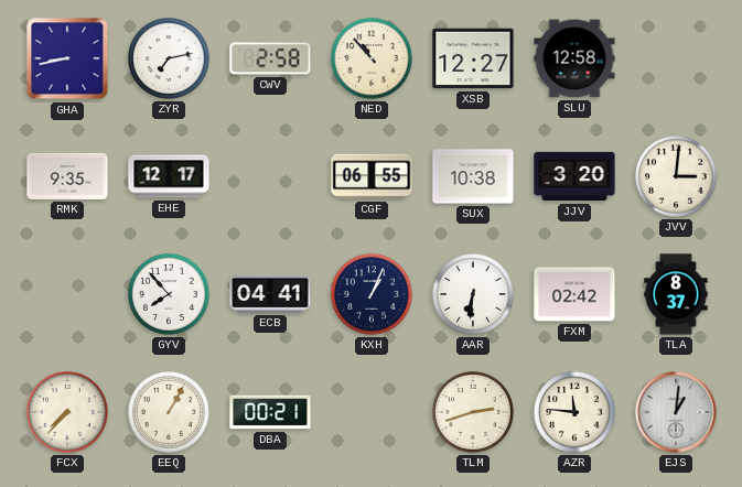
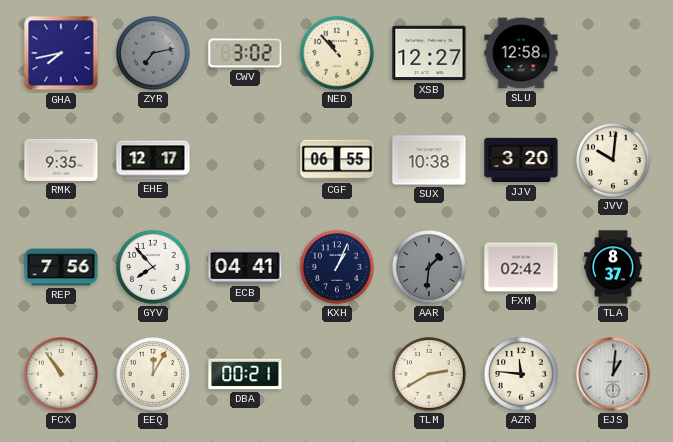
GHA: 8:43 -> 7:43
ZYR dial: white -> grey
CWV: 2:58 -> 3:02
JVV: 3:01 -> 10:01
REP: none -> 7:56
AAR: 6:31 -> 1:31
AAR dial: white -> grey
FCX: 7:37 -> 10:54
EEQ: 1:05 -> 12:05
TLM: 2:42 -> 2:40
